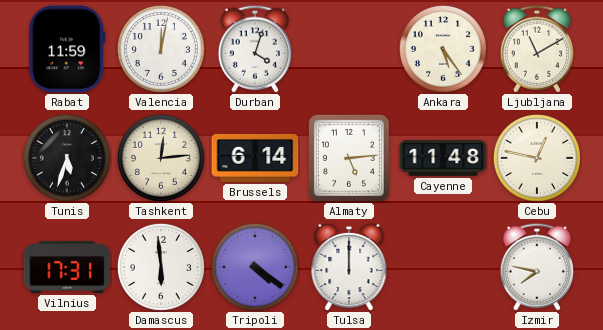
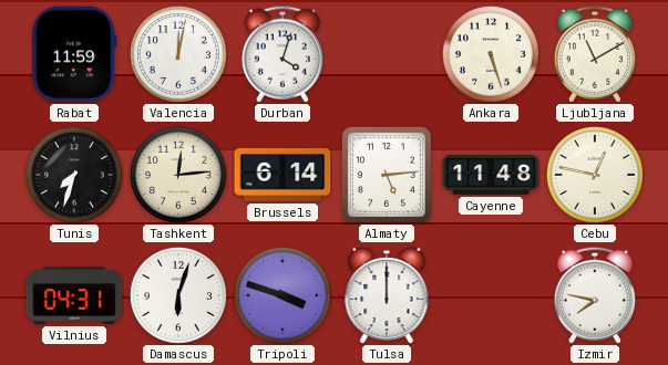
Ankara: 5:24 -> 5:27
Tunis: 5:33 -> 7:33
Vilnius: 17:31 -> 04:31
Damascus: 5:59 -> 6:03
Tripoli: 4:21 -> 3:48
